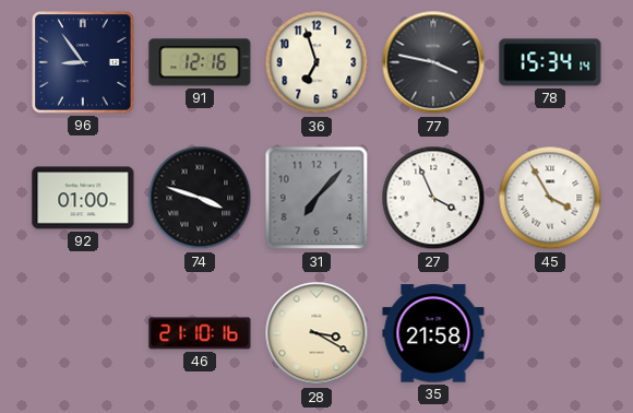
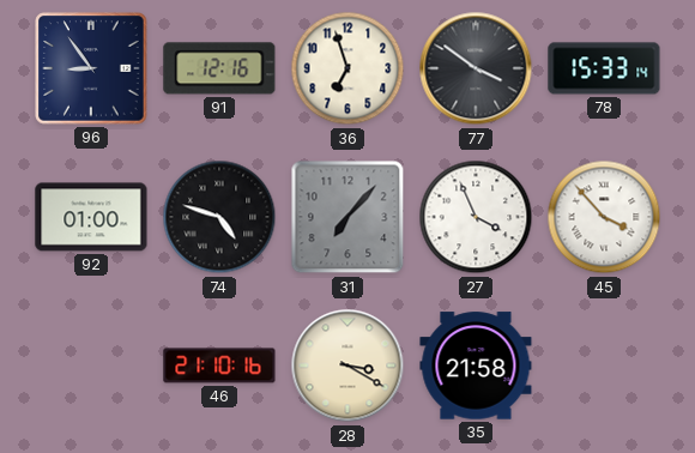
77: 3:47 -> 3:51
78: 15:34 -> 15:33
74: 3:48 -> 4:48
45: 3:55 -> 3:53
